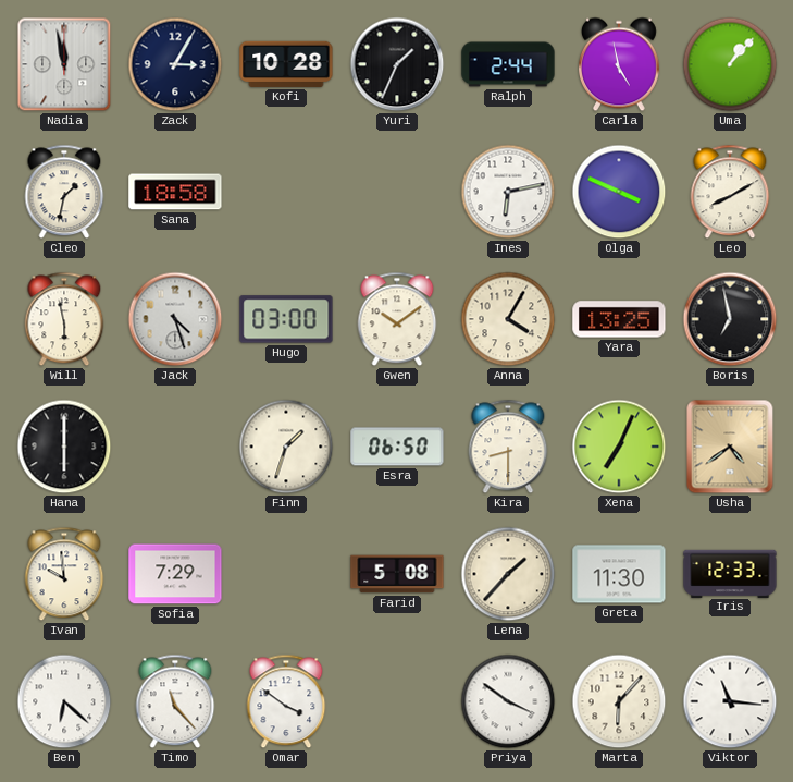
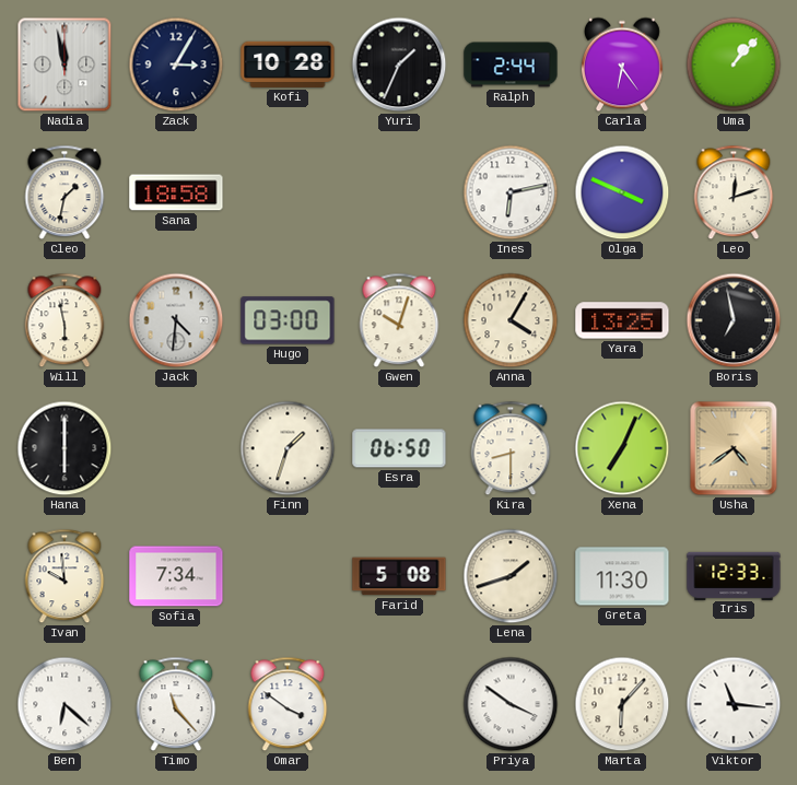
Carla: 4:58 -> 6:24
Leo: 8:10 -> 12:12
Jack: 4:27 -> 4:31
Gwen: 10:09 -> 10:03
Sofia: 7:29 -> 7:34
Lena: 1:37 -> 1:42
